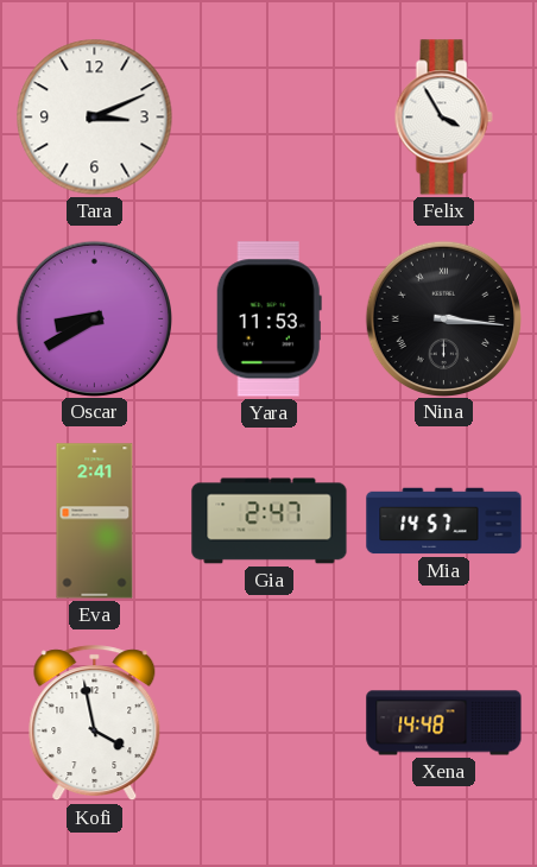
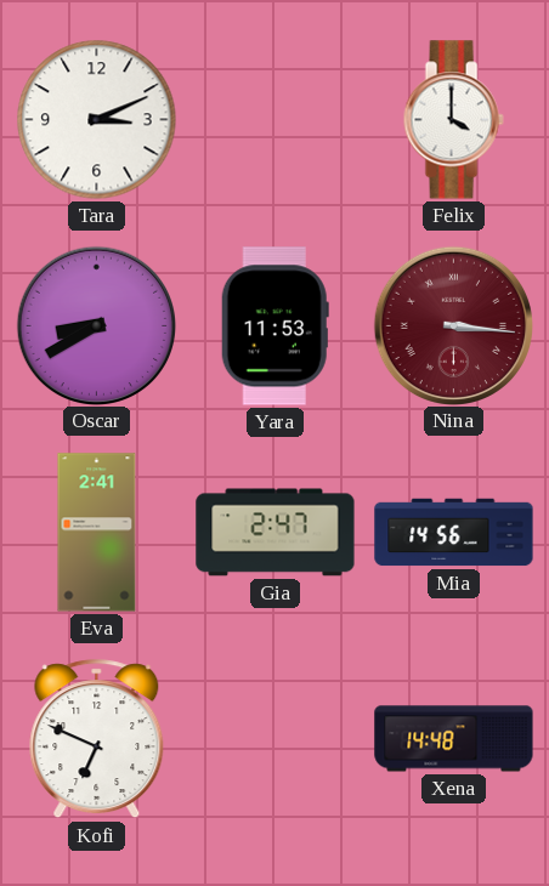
Felix: 3:55 -> 4:00
Nina dial: black -> burgundy
Mia: 14:57 -> 14:56
Kofi: 3:58 -> 6:49
